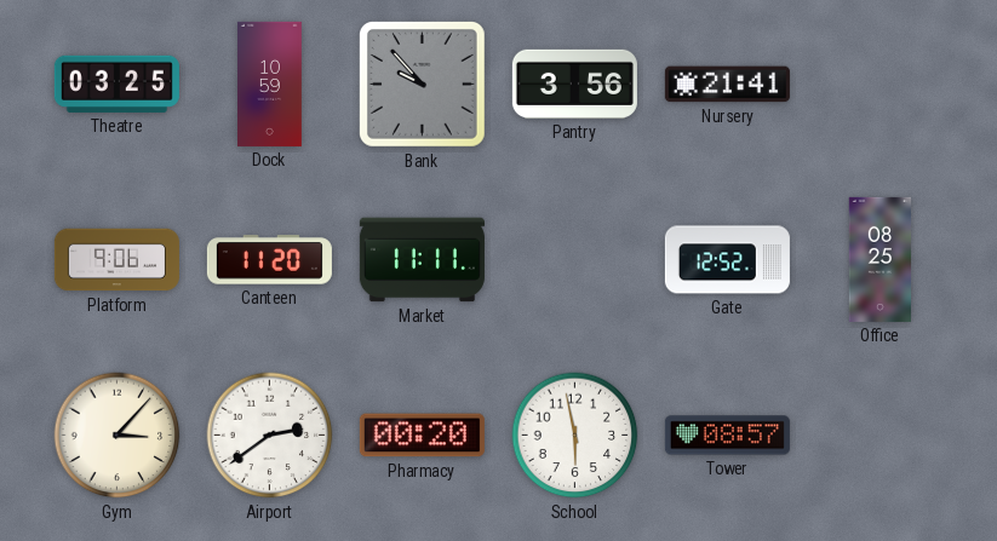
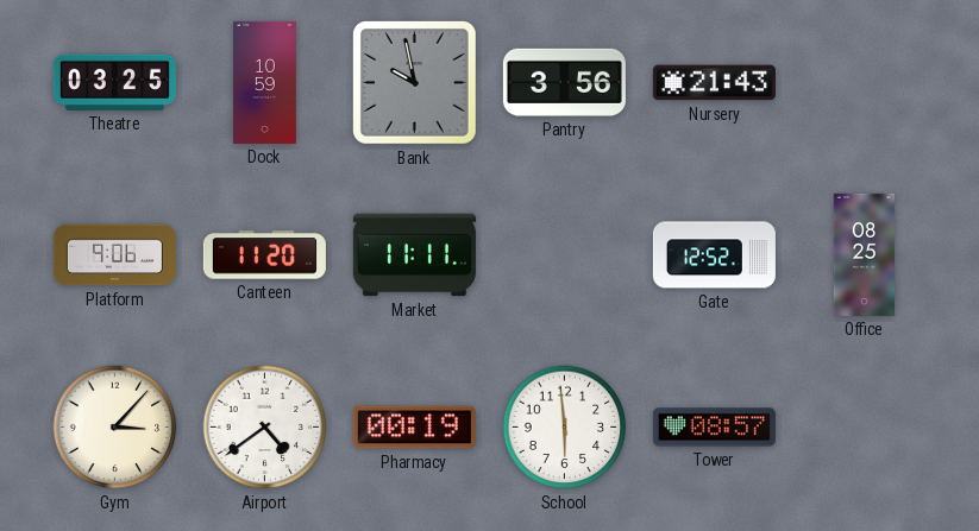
Bank: 9:53 -> 9:58
Nursery: 21:41 -> 21:43
Airport: 2:39 -> 4:39
Pharmacy: 00:20 -> 00:19
School: 5:58 -> 5:59
